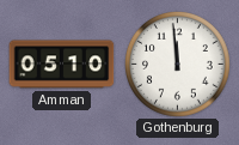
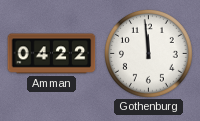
Amman: 05:10 -> 04:22
